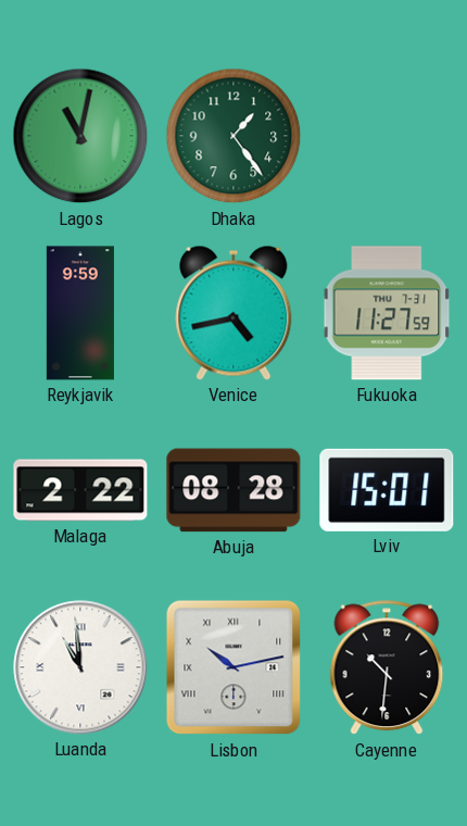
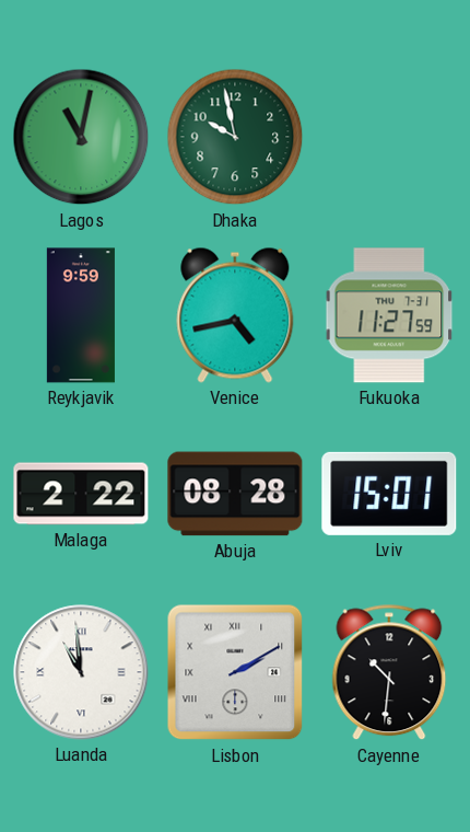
Dhaka: 1:24 -> 9:58
Lisbon: 10:13 -> 2:10
